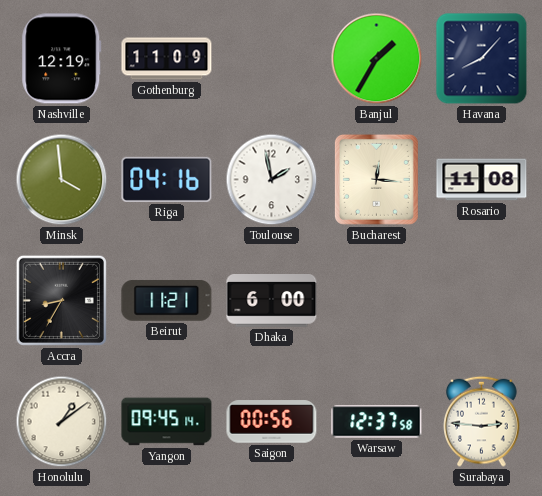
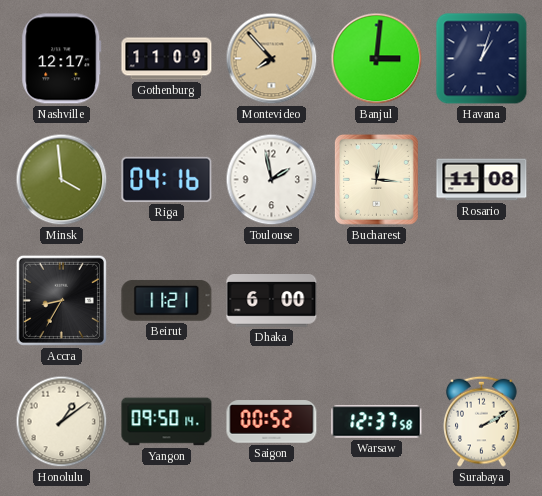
Nashville: 12:19 -> 12:17
Montevideo: none -> 7:53
Banjul: 1:35 -> 3:01
Havana: 8:07 -> 1:03
Yangon: 09:45 -> 09:50
Saigon: 00:56 -> 00:52
Surabaya: 2:46 -> 2:10
